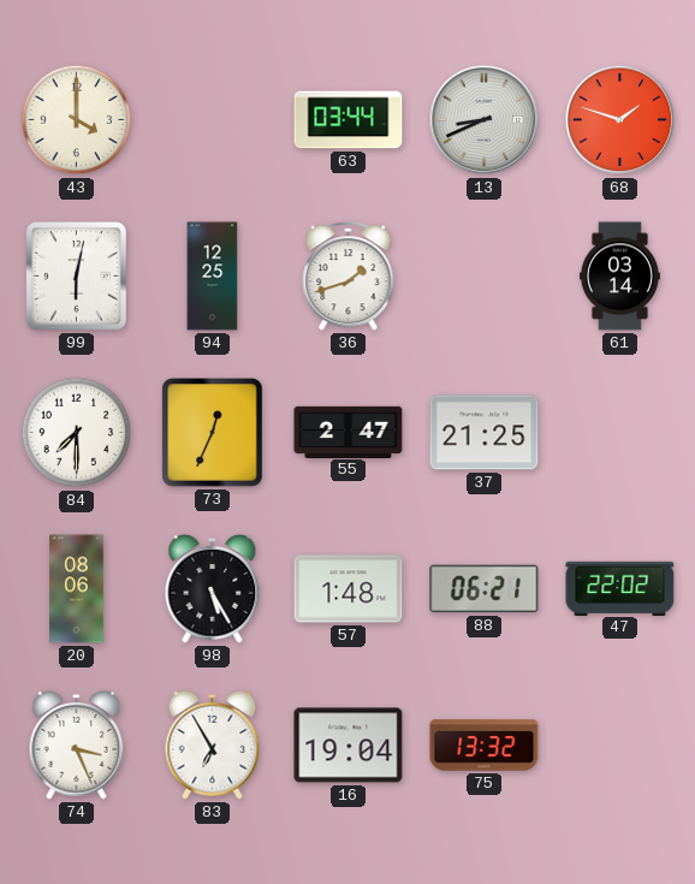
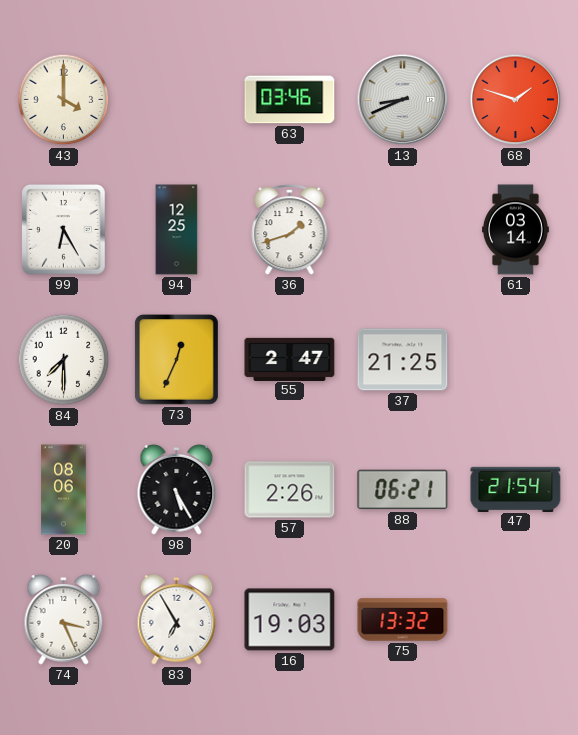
63: 03:44 -> 03:46
99: 6:02 -> 6:25
57: 1:48 -> 2:26
47: 22:02 -> 21:54
16: 19:04 -> 19:03
